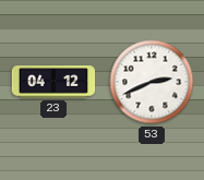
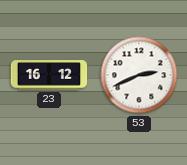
23: 04:12 -> 16:12
